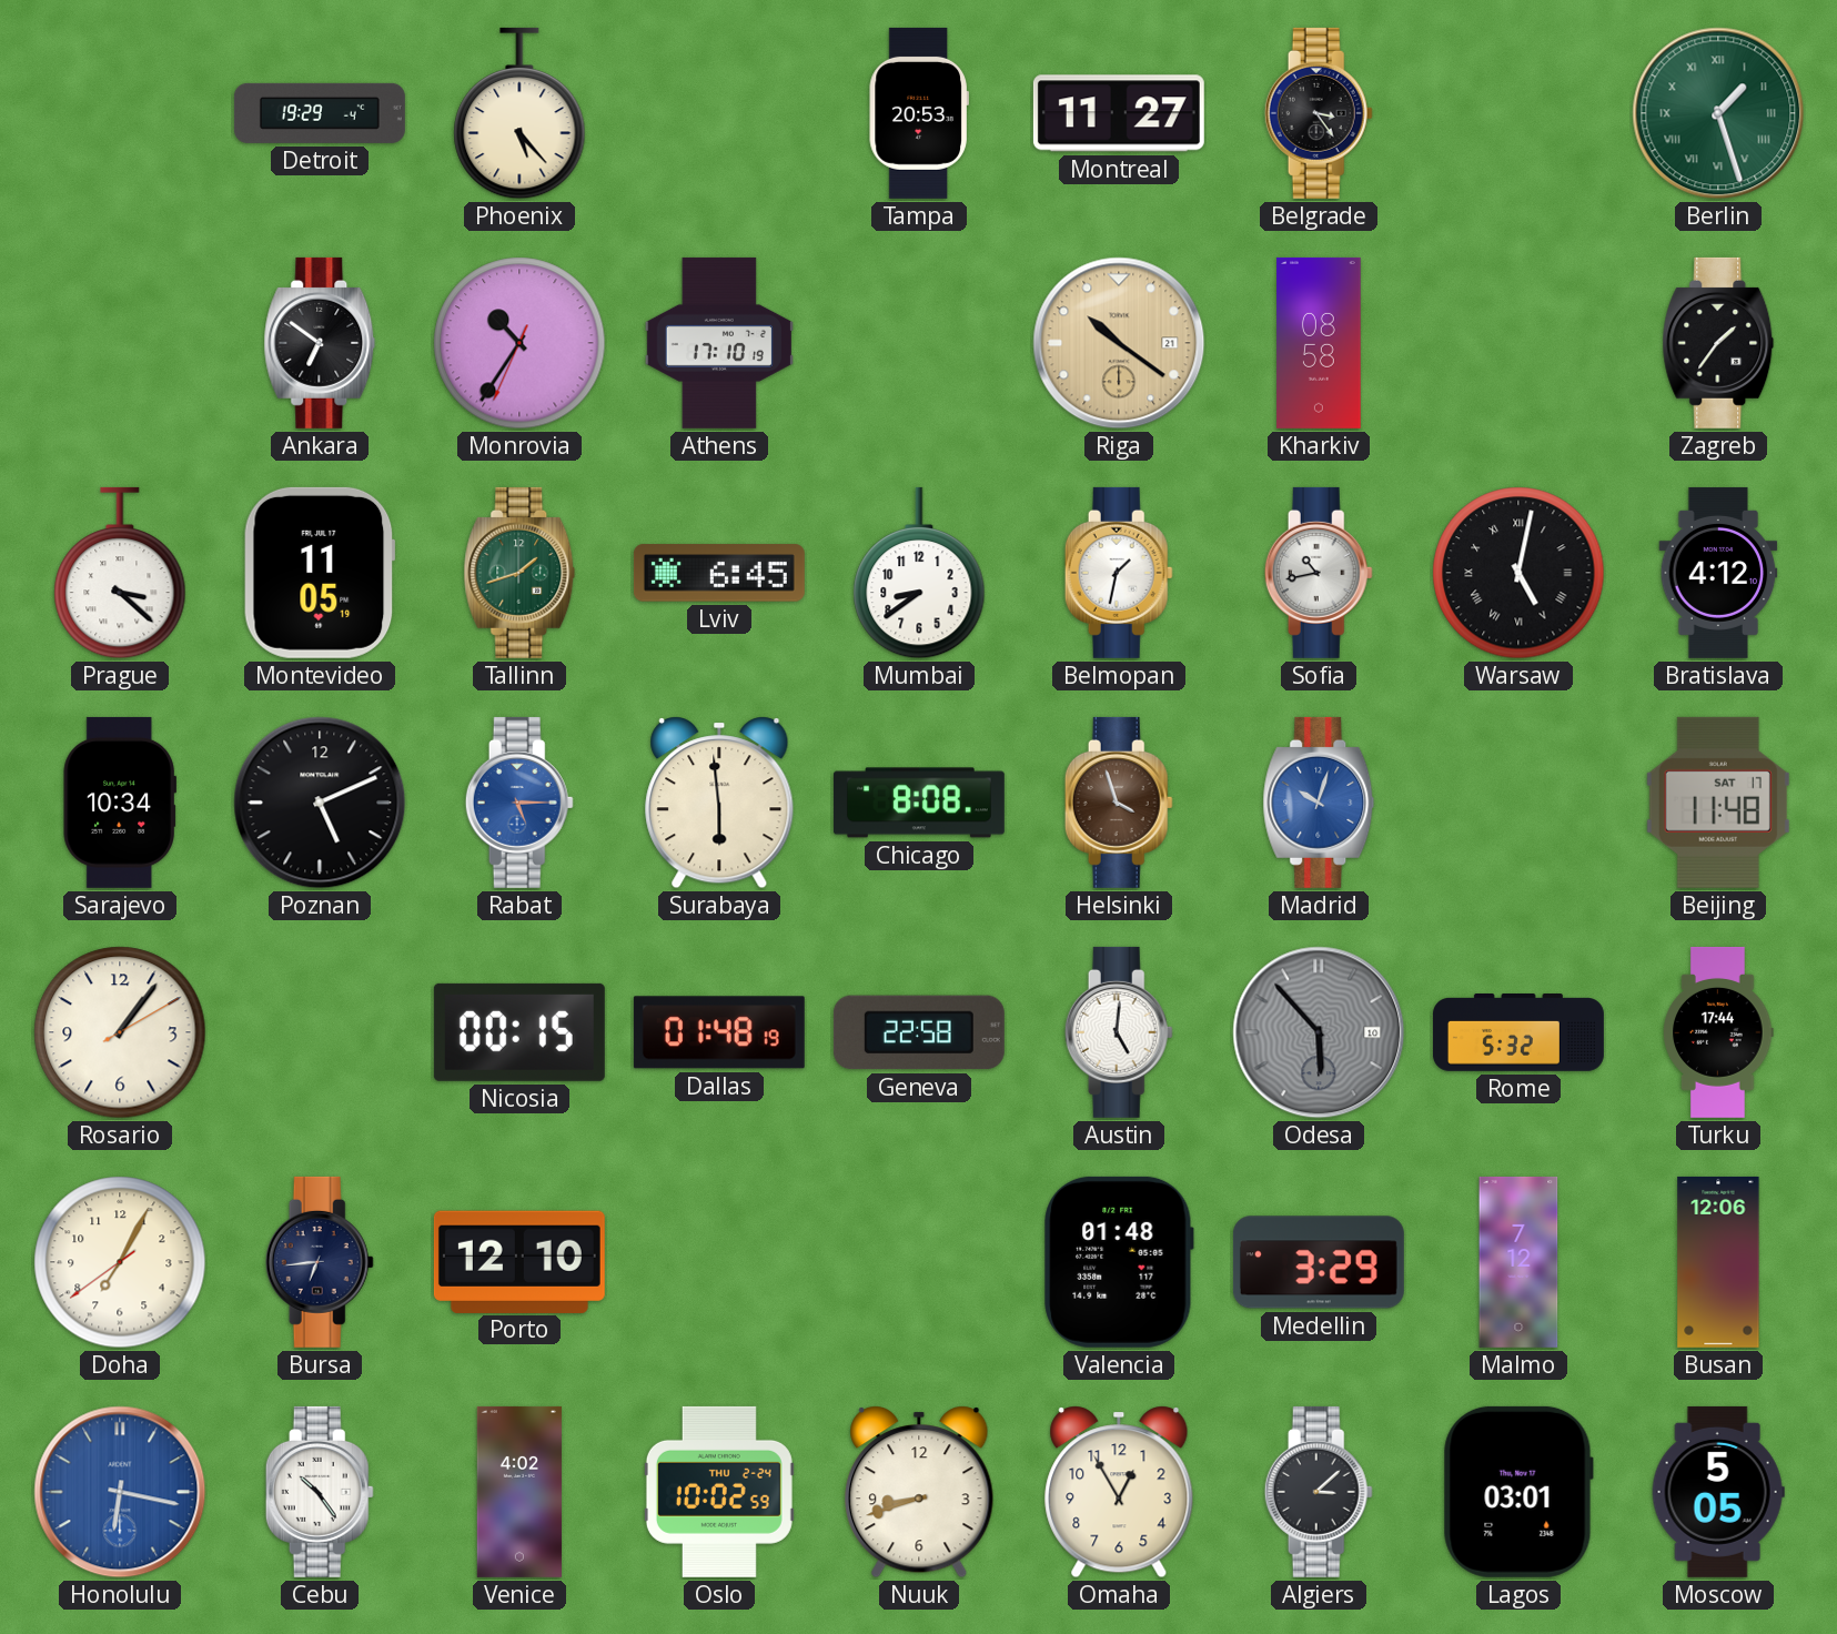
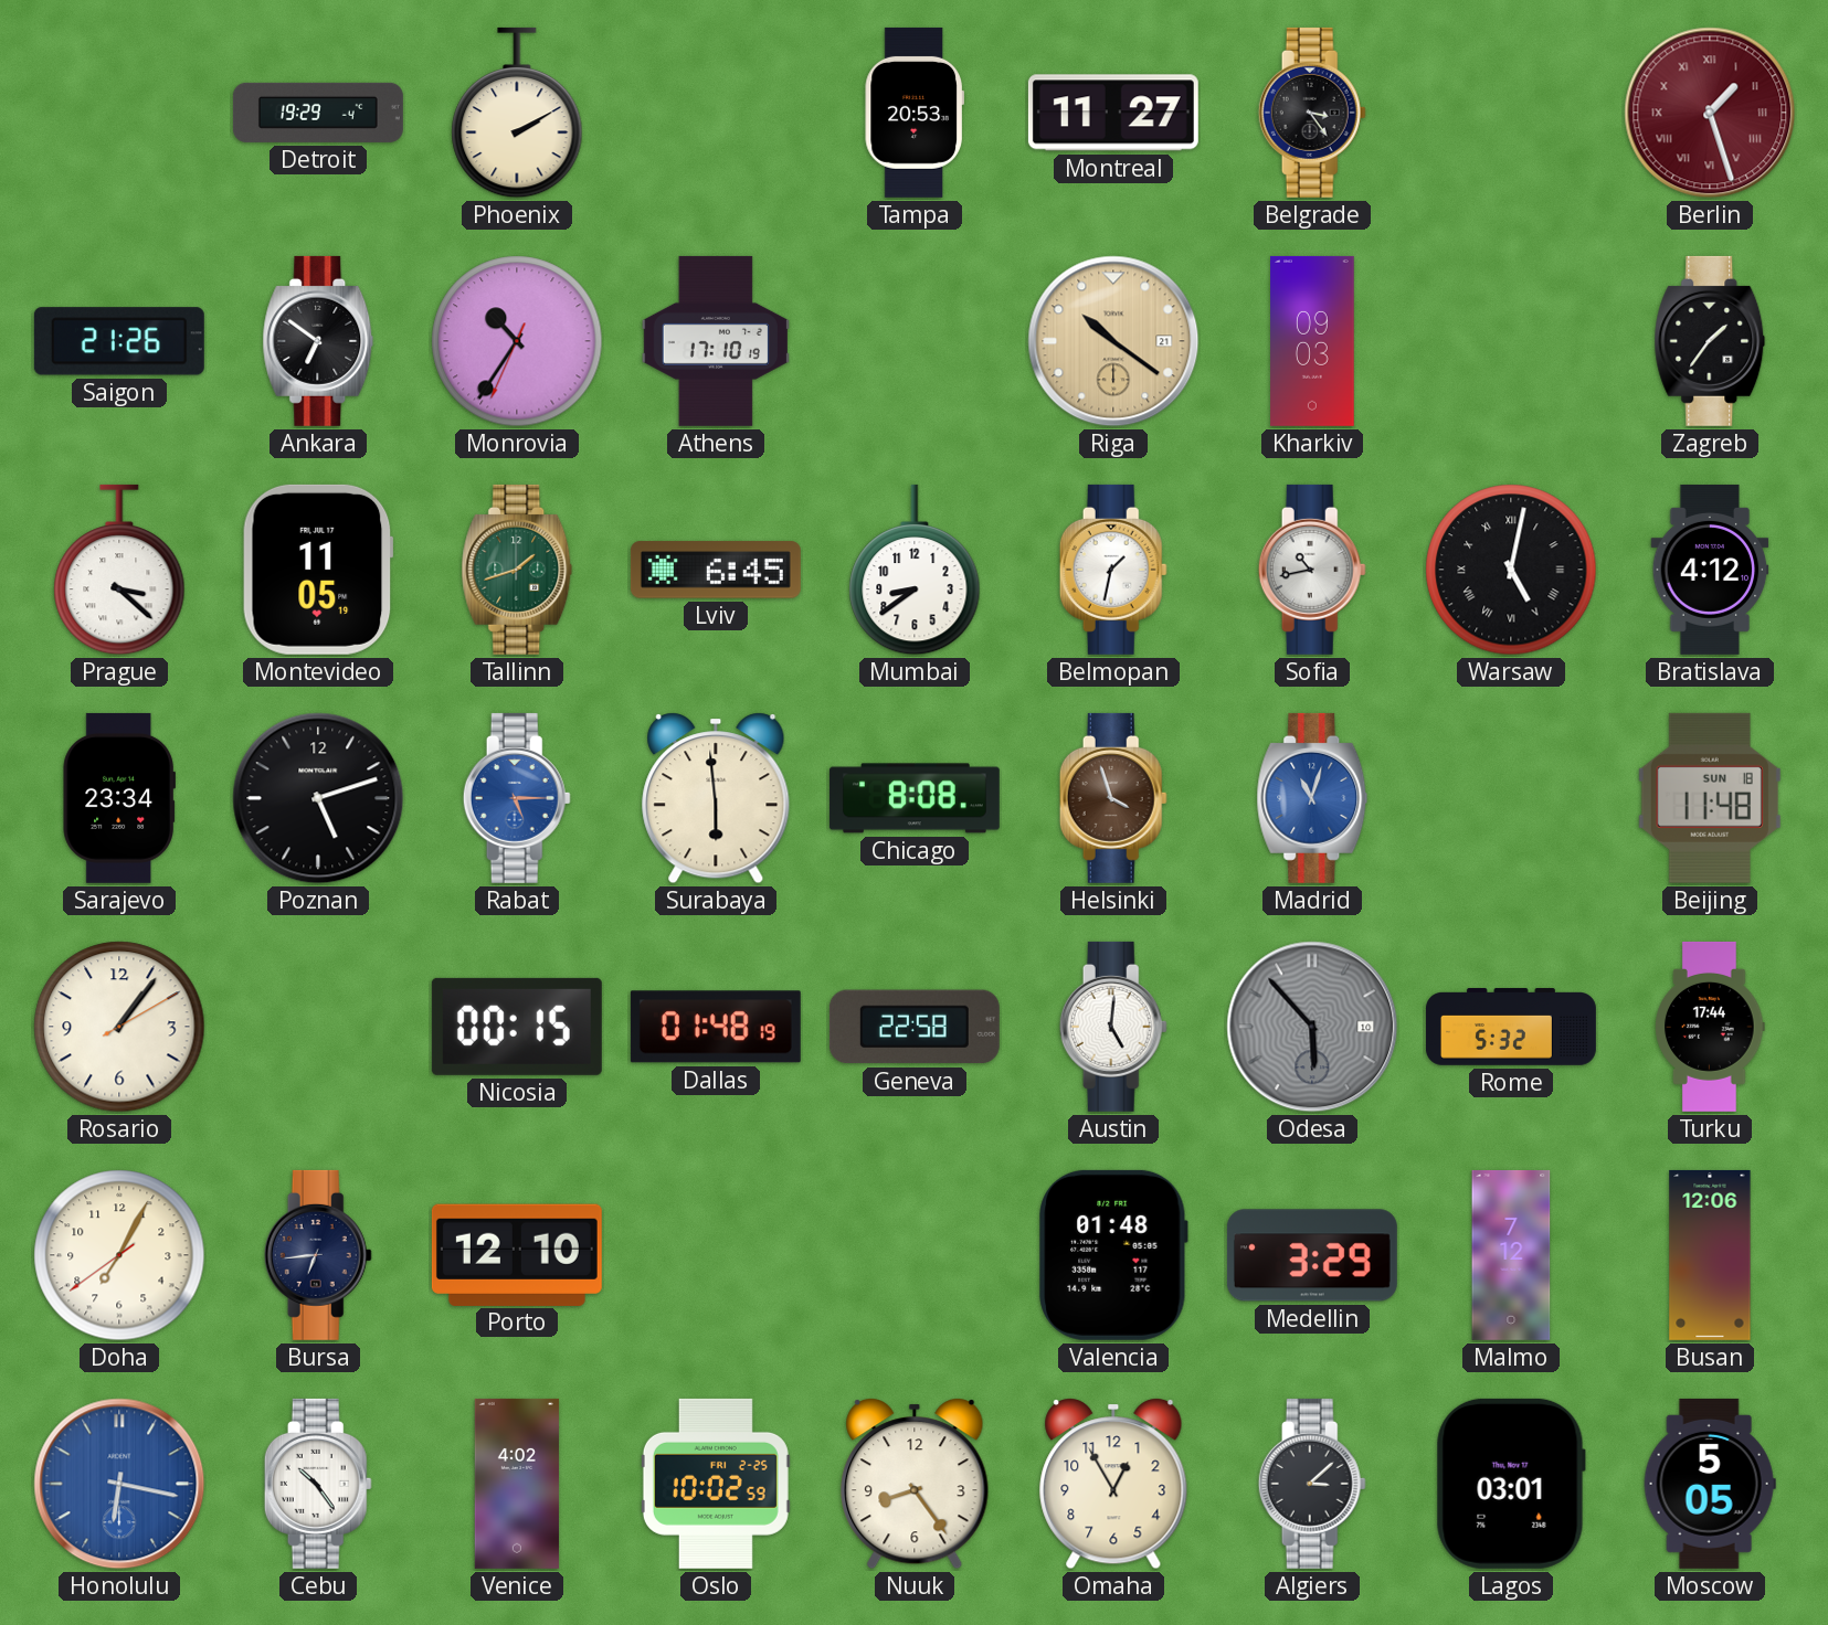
Phoenix: 5:23 -> 2:10
Berlin dial: green -> burgundy
Saigon: none -> 21:26
Kharkiv: 08:58 -> 09:03
Sarajevo: 10:34 -> 23:34
Poznan: 5:11 -> 5:12
Madrid: 10:03 -> 11:03
Beijing date: SAT 17 -> SUN 18
Oslo date: THU 2-24 -> FRI 2-25
Nuuk: 8:42 -> 8:24
